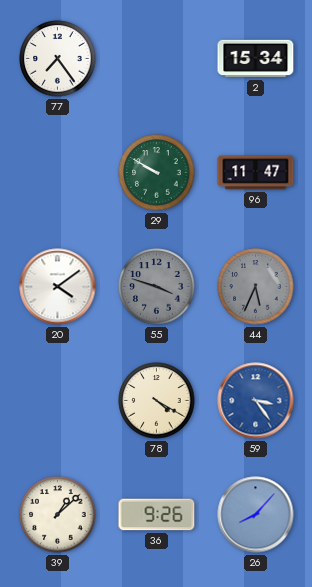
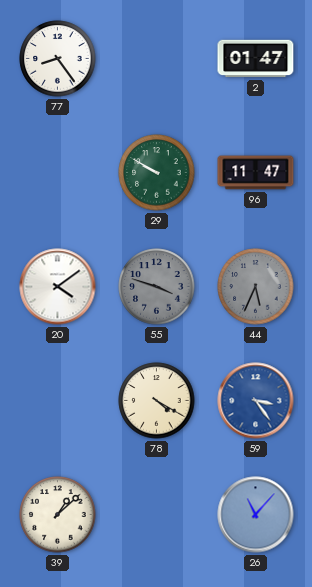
77: 7:24 -> 8:24
2: 15:34 -> 01:47
36: 9:26 -> none
26: 8:07 -> 11:07
